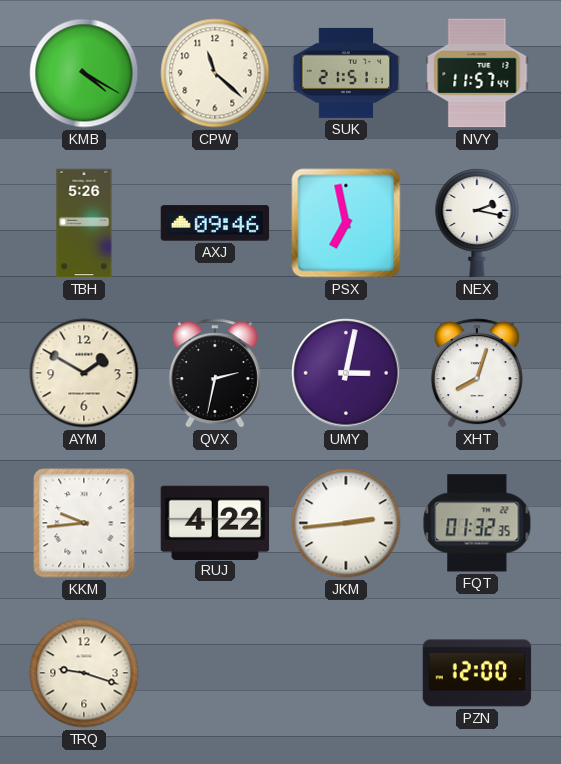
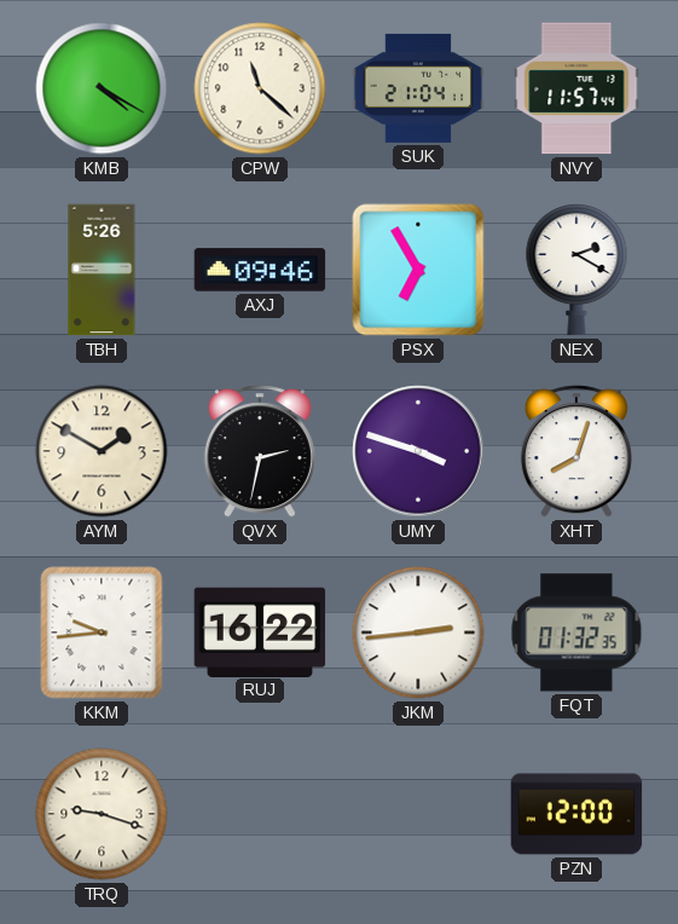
SUK: 21:51 -> 21:04
PSX: 6:58 -> 6:55
NEX: 2:17 -> 2:20
UMY: 3:02 -> 3:48
RUJ: 4:22 -> 16:22
